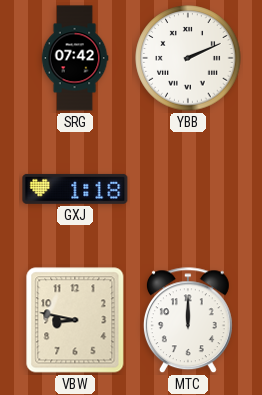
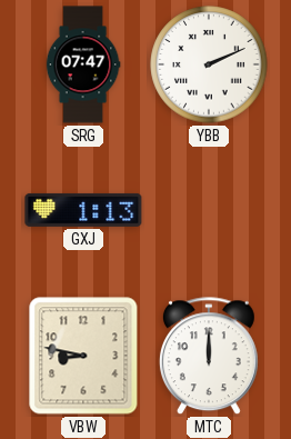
SRG: 07:42 -> 07:47
GXJ: 1:18 -> 1:13
